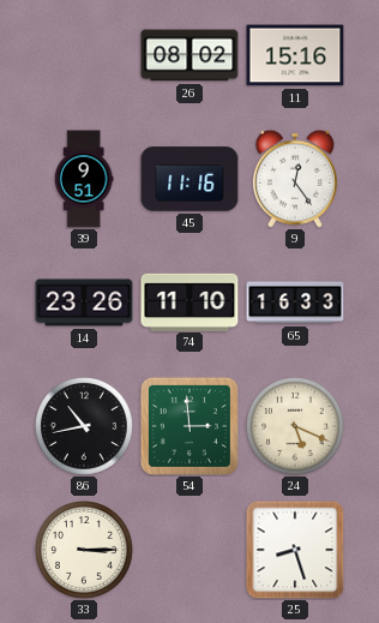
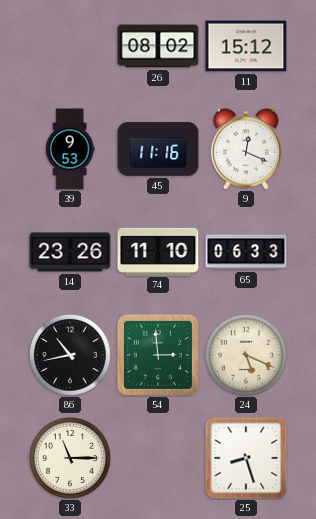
11: 15:16 -> 15:12
39: 9:51 -> 9:53
9: 12:24 -> 12:19
65: 16:33 -> 06:33
33: 3:15 -> 11:15
